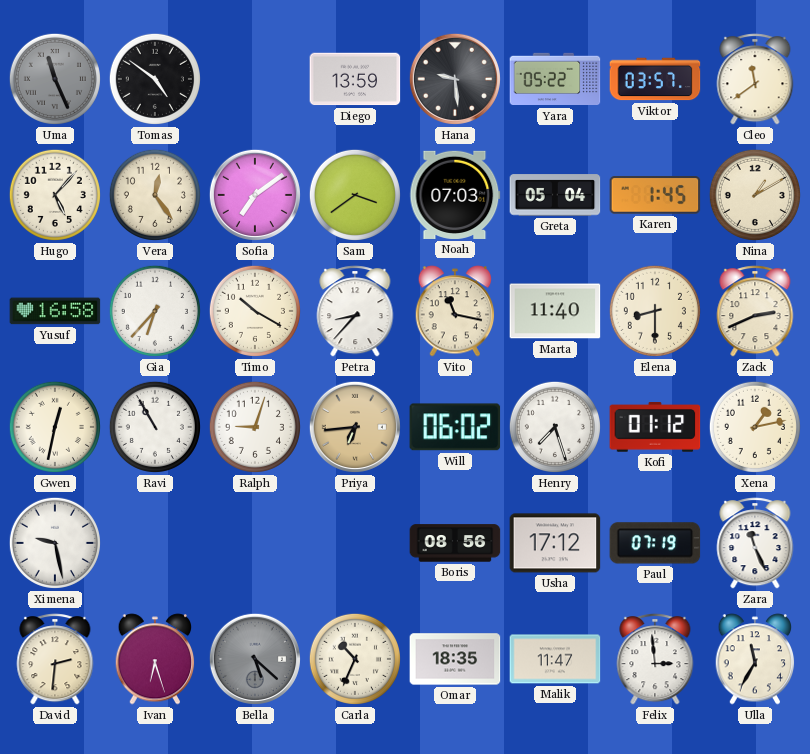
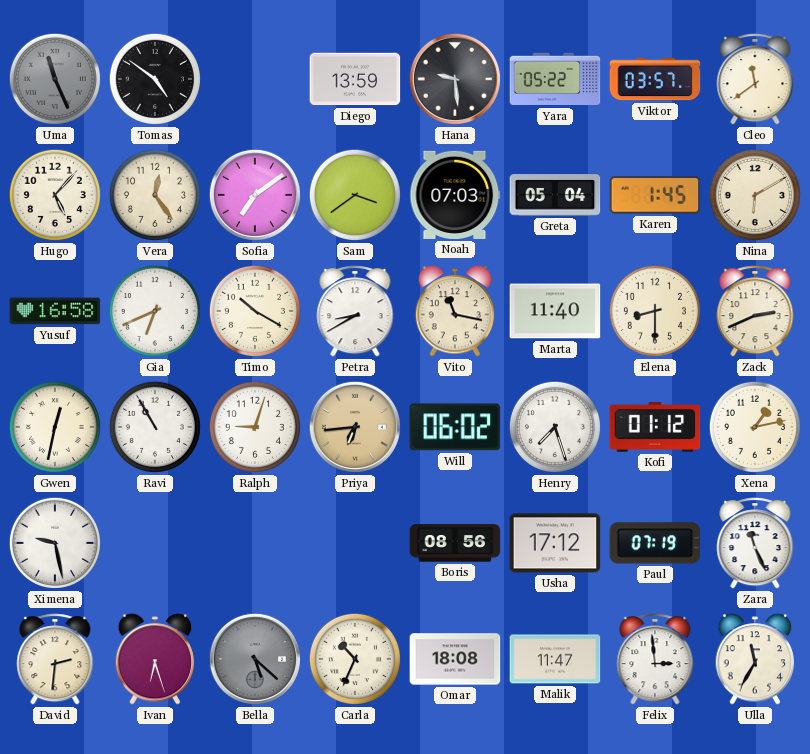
Nina: 1:10 -> 6:10
Gia: 6:37 -> 6:41
Petra: 8:37 -> 8:40
Omar: 18:35 -> 18:08
